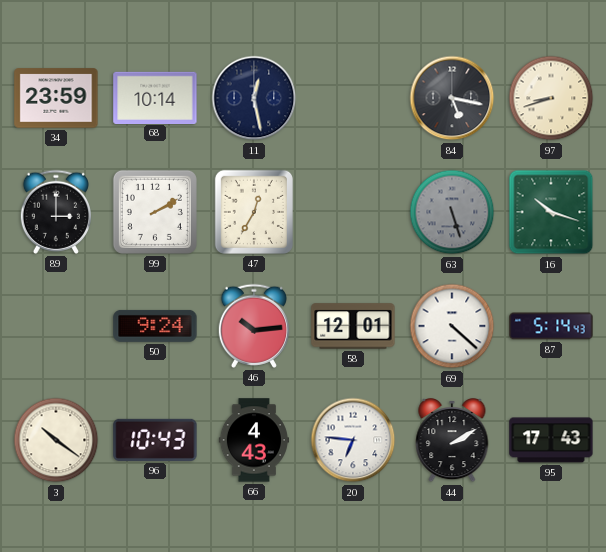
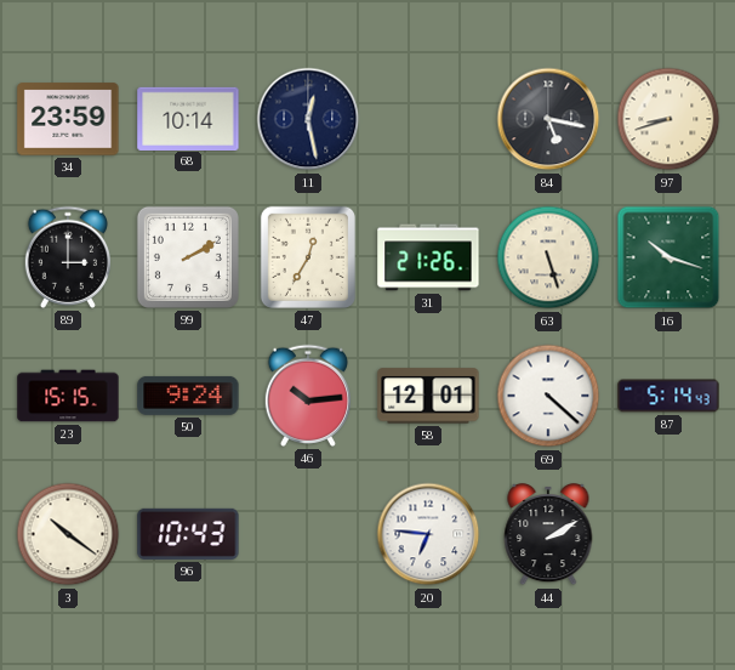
31: none -> 21:26
63 dial: grey -> cream
23: none -> 15:15
66: 4:43 -> none
95: 17:43 -> none
